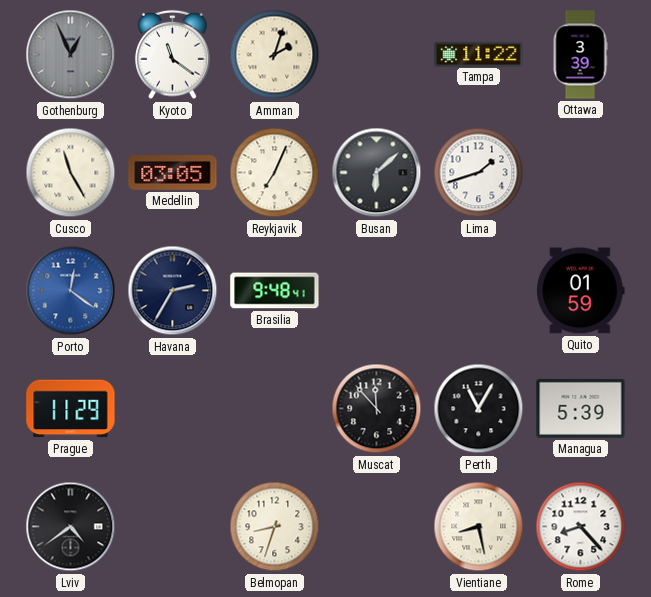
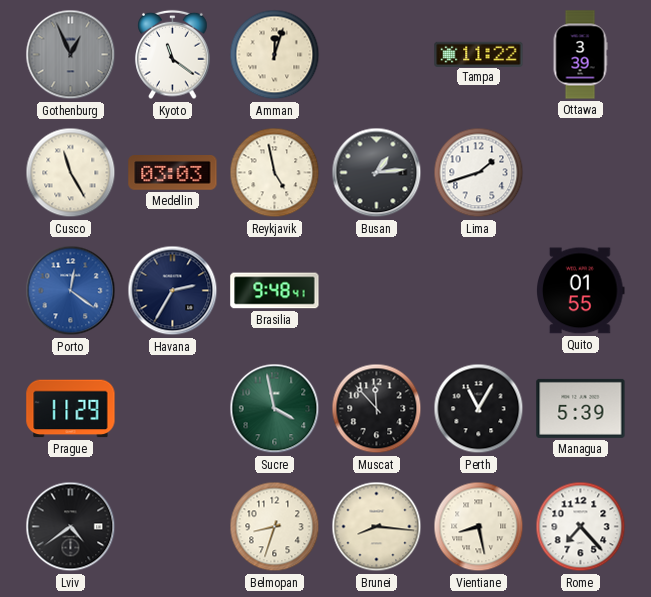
Amman: 2:03 -> 12:03
Medellin: 03:05 -> 03:03
Reykjavik: 7:04 -> 4:58
Busan: 6:08 -> 1:14
Quito: 01:59 -> 01:55
Sucre: none -> 3:58
Brunei: none -> 8:16
Rome: 8:23 -> 7:23
